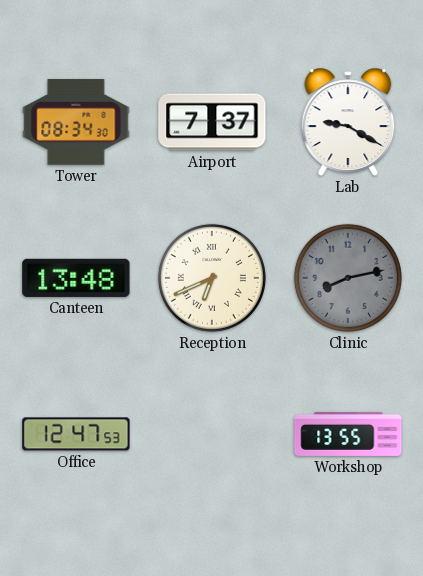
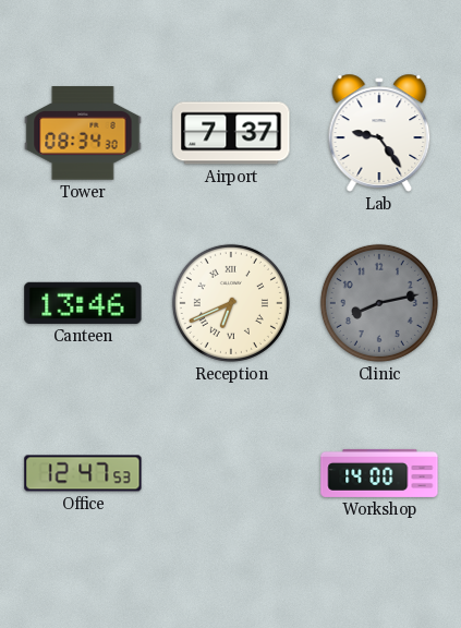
Lab: 9:20 -> 9:24
Canteen: 13:48 -> 13:46
Workshop: 13:55 -> 14:00
